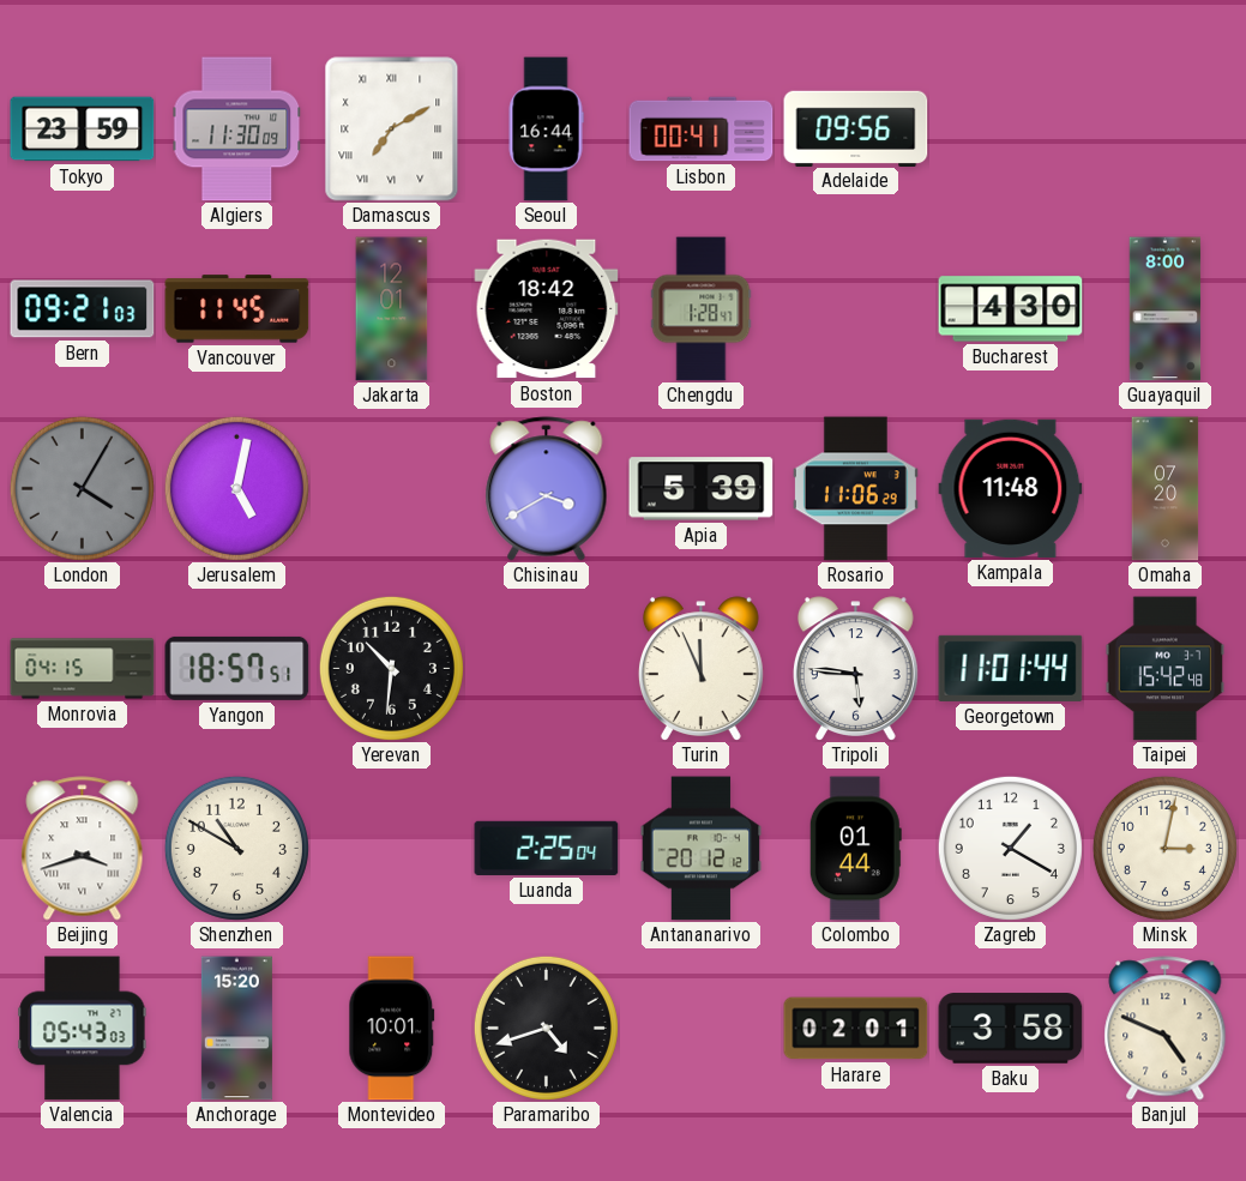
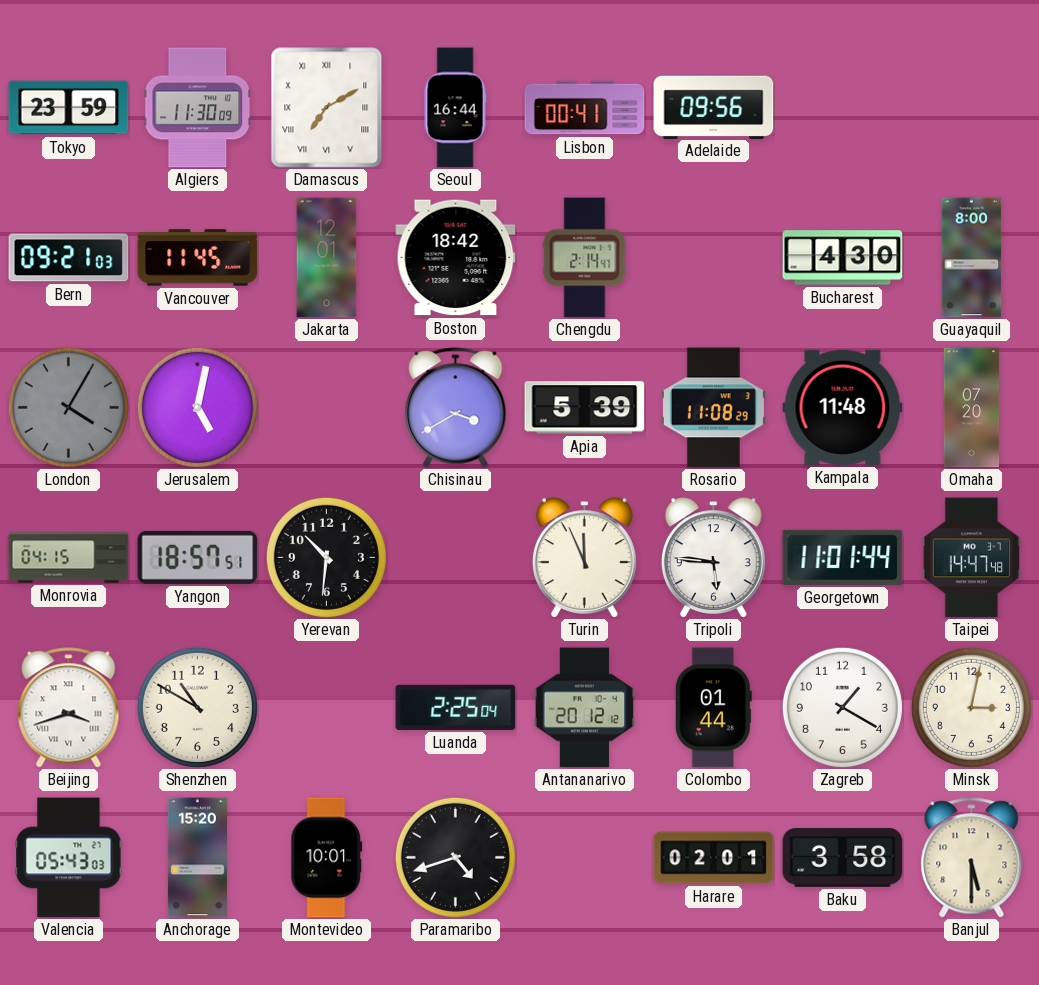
Chengdu: 1:28 -> 2:14
Rosario: 11:06 -> 11:08
Taipei: 15:42 -> 14:47
Banjul: 4:49 -> 5:30
